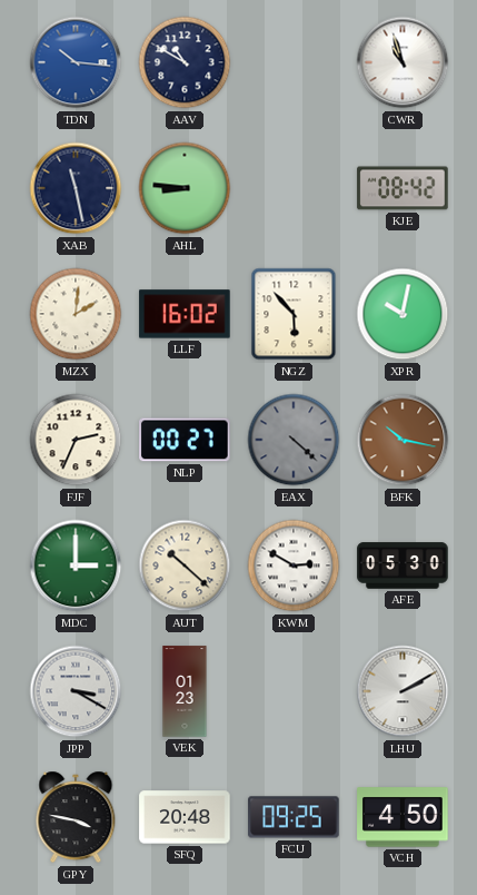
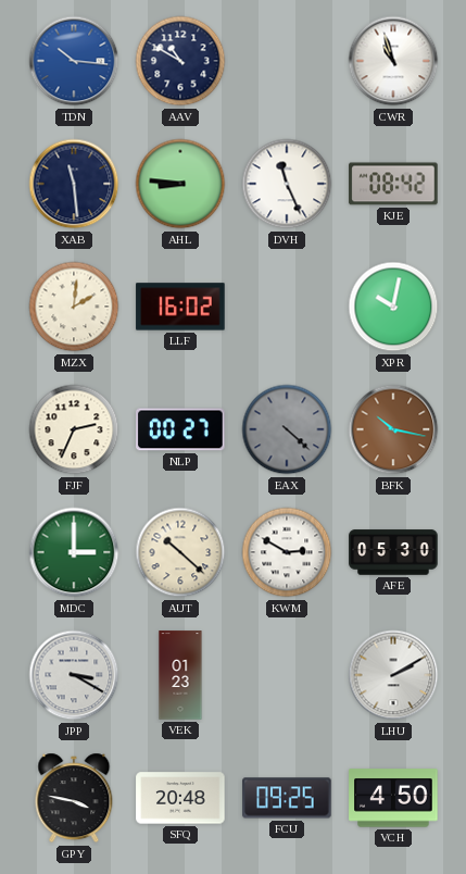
XAB: 11:28 -> 11:29
DVH: none -> 11:26
NGZ: 5:53 -> none
